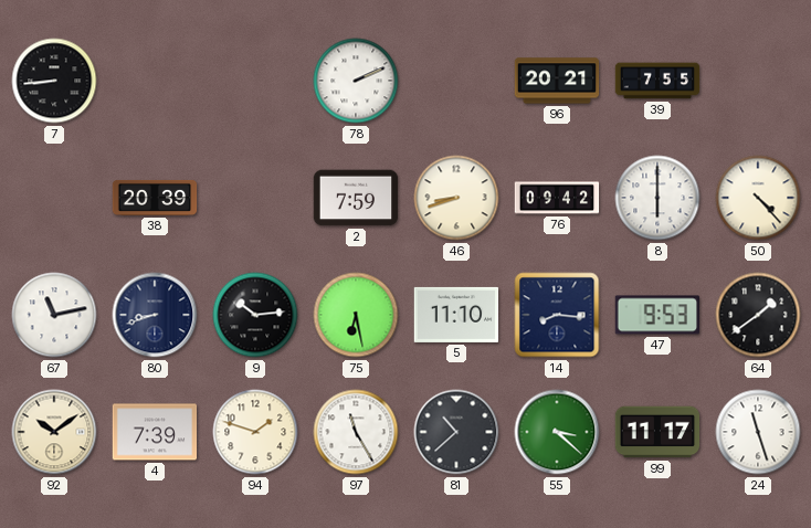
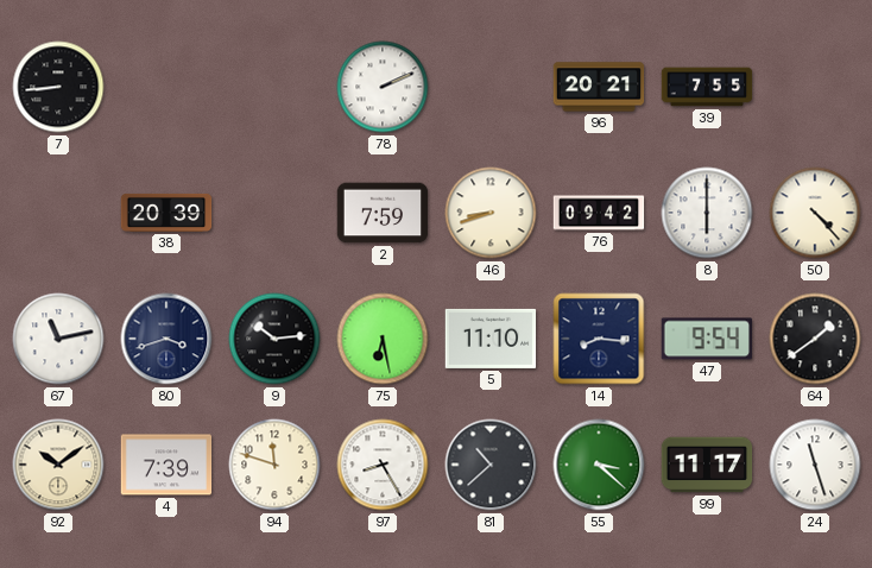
80: 8:42 -> 3:42
47: 9:53 -> 9:54
94: 1:48 -> 11:48
97: 11:25 -> 8:25
